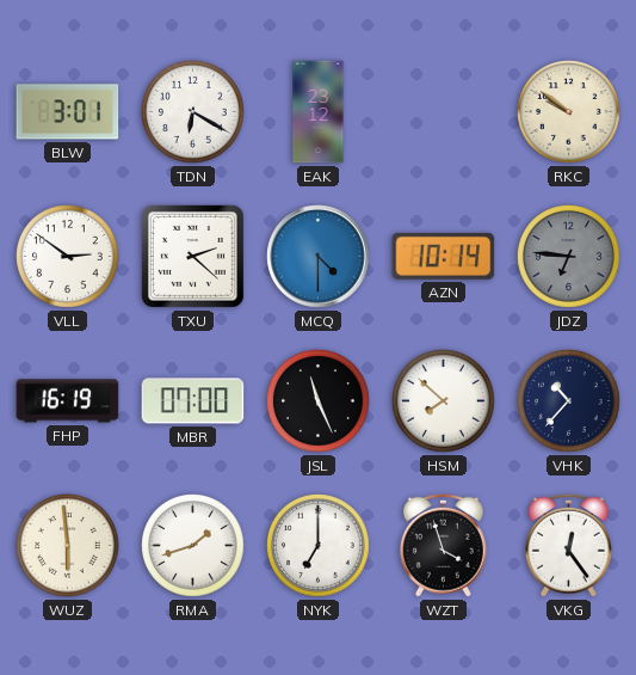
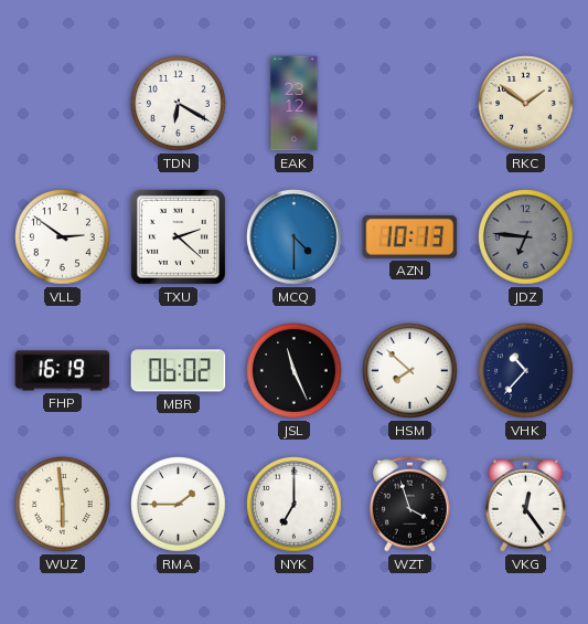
BLW: 3:01 -> none
RKC: 9:51 -> 1:51
AZN: 10:14 -> 10:13
MBR: 07:00 -> 06:02
RMA: 1:42 -> 1:45
